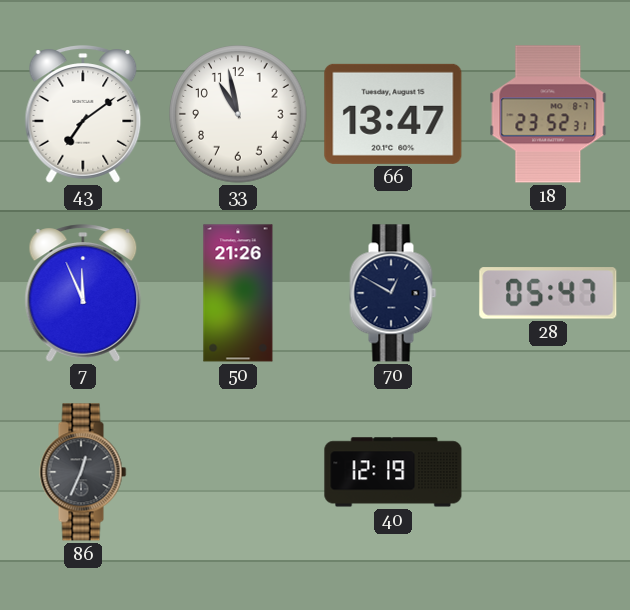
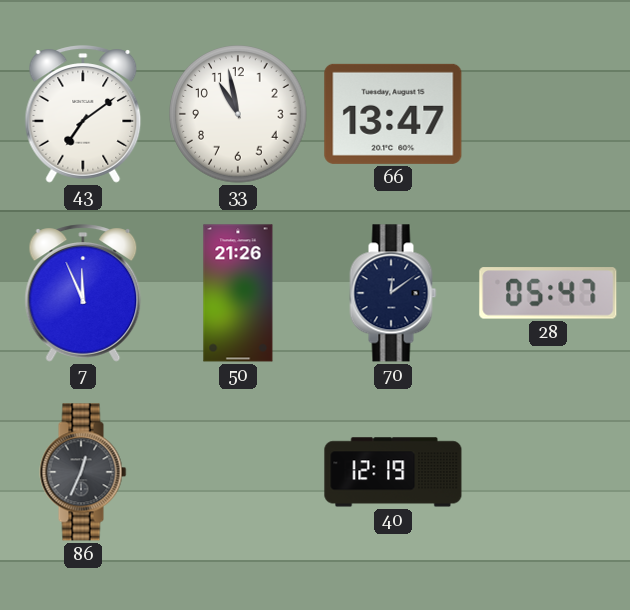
18: 23:52 -> none
70: 12:50 -> 12:09
